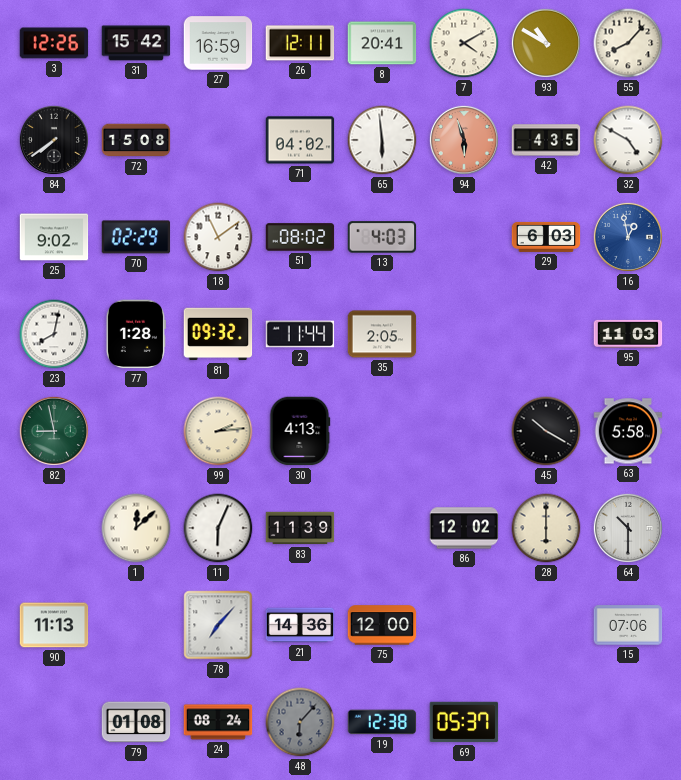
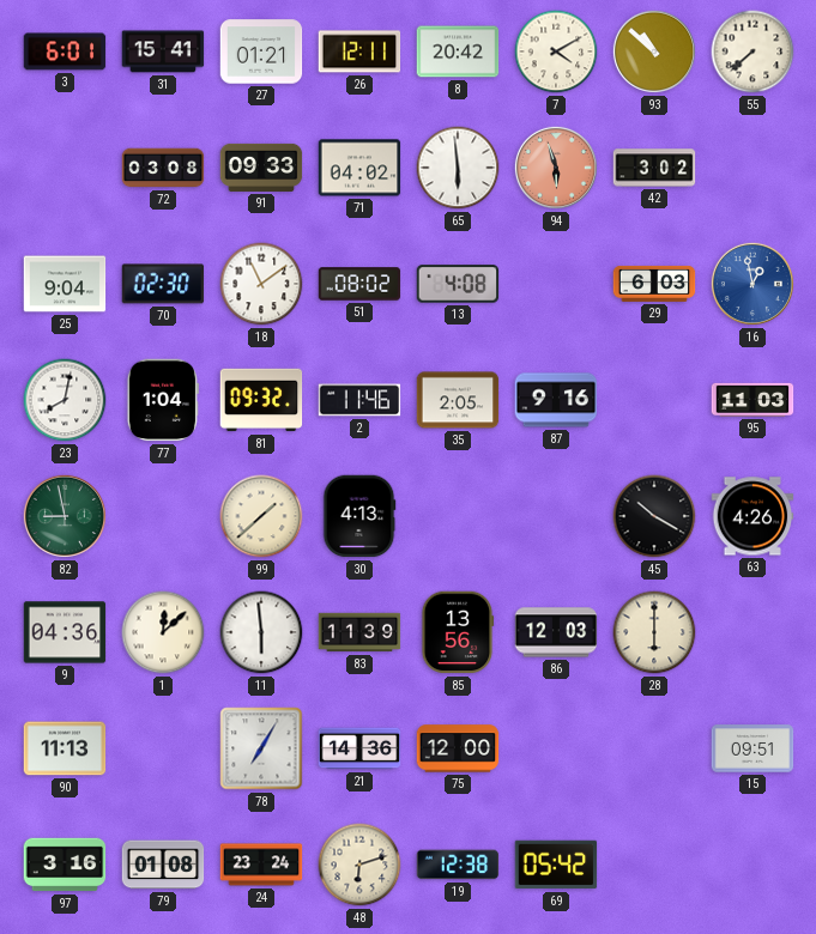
3: 12:26 -> 6:01
31: 15:42 -> 15:41
27: 16:59 -> 01:21
8: 20:41 -> 20:42
93: 10:50 -> 10:52
55: 8:07 -> 7:38
84: 7:39 -> none
72: 15:08 -> 03:08
91: none -> 09:33
42: 4:35 -> 3:02
32: 4:50 -> none
25: 9:02 -> 9:04
70: 02:29 -> 02:30
13: 4:03 -> 4:08
77: 1:28 -> 1:04
2: 11:44 -> 11:46
87: none -> 9:16
99: 2:14 -> 1:38
63: 5:58 -> 4:26
9: none -> 04:36
11: 6:04 -> 5:59
85: none -> 13:56
86: 12:02 -> 12:03
64: 10:30 -> none
78: 7:07 -> 7:05
15: 07:06 -> 09:51
97: none -> 3:16
24: 08:24 -> 23:24
48: 6:07 -> 6:12
48 dial: grey -> cream
69: 05:37 -> 05:42
